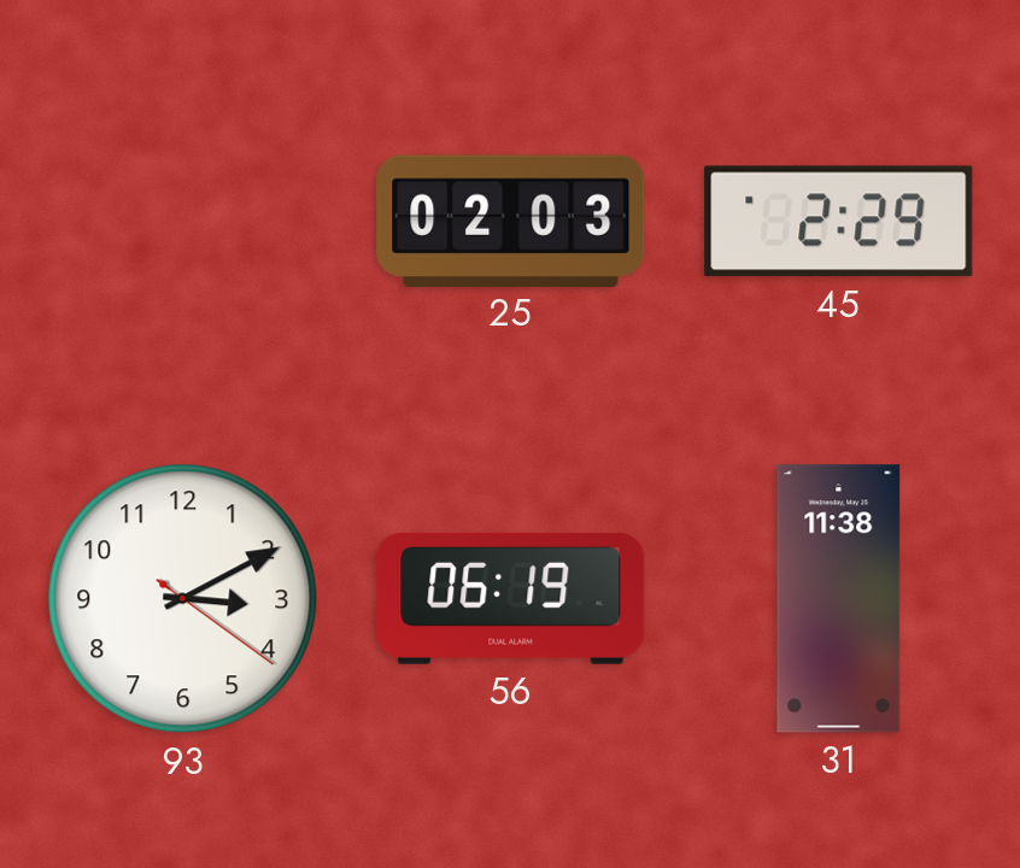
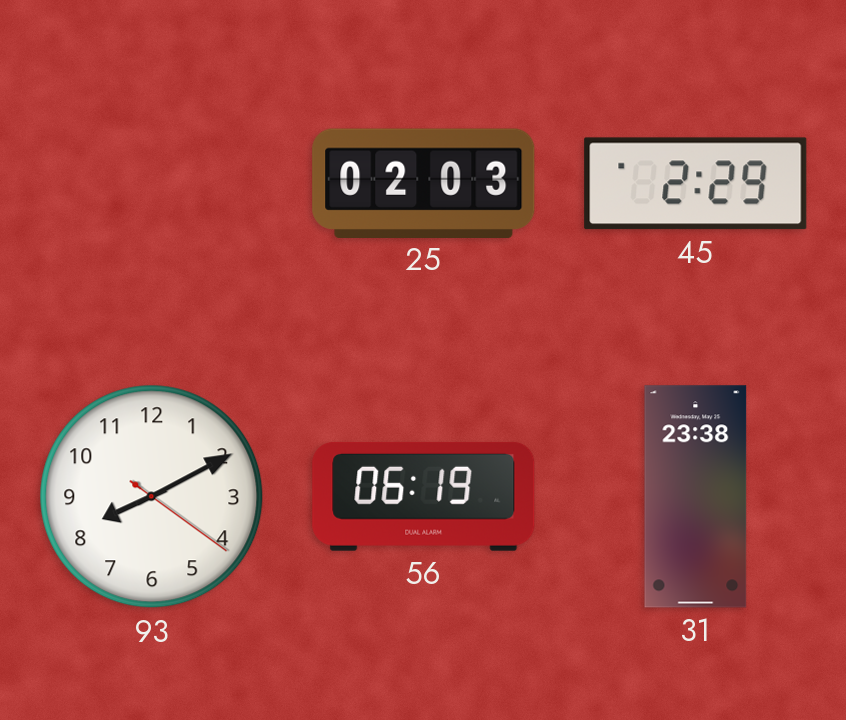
93: 3:10 -> 8:10
31: 11:38 -> 23:38
